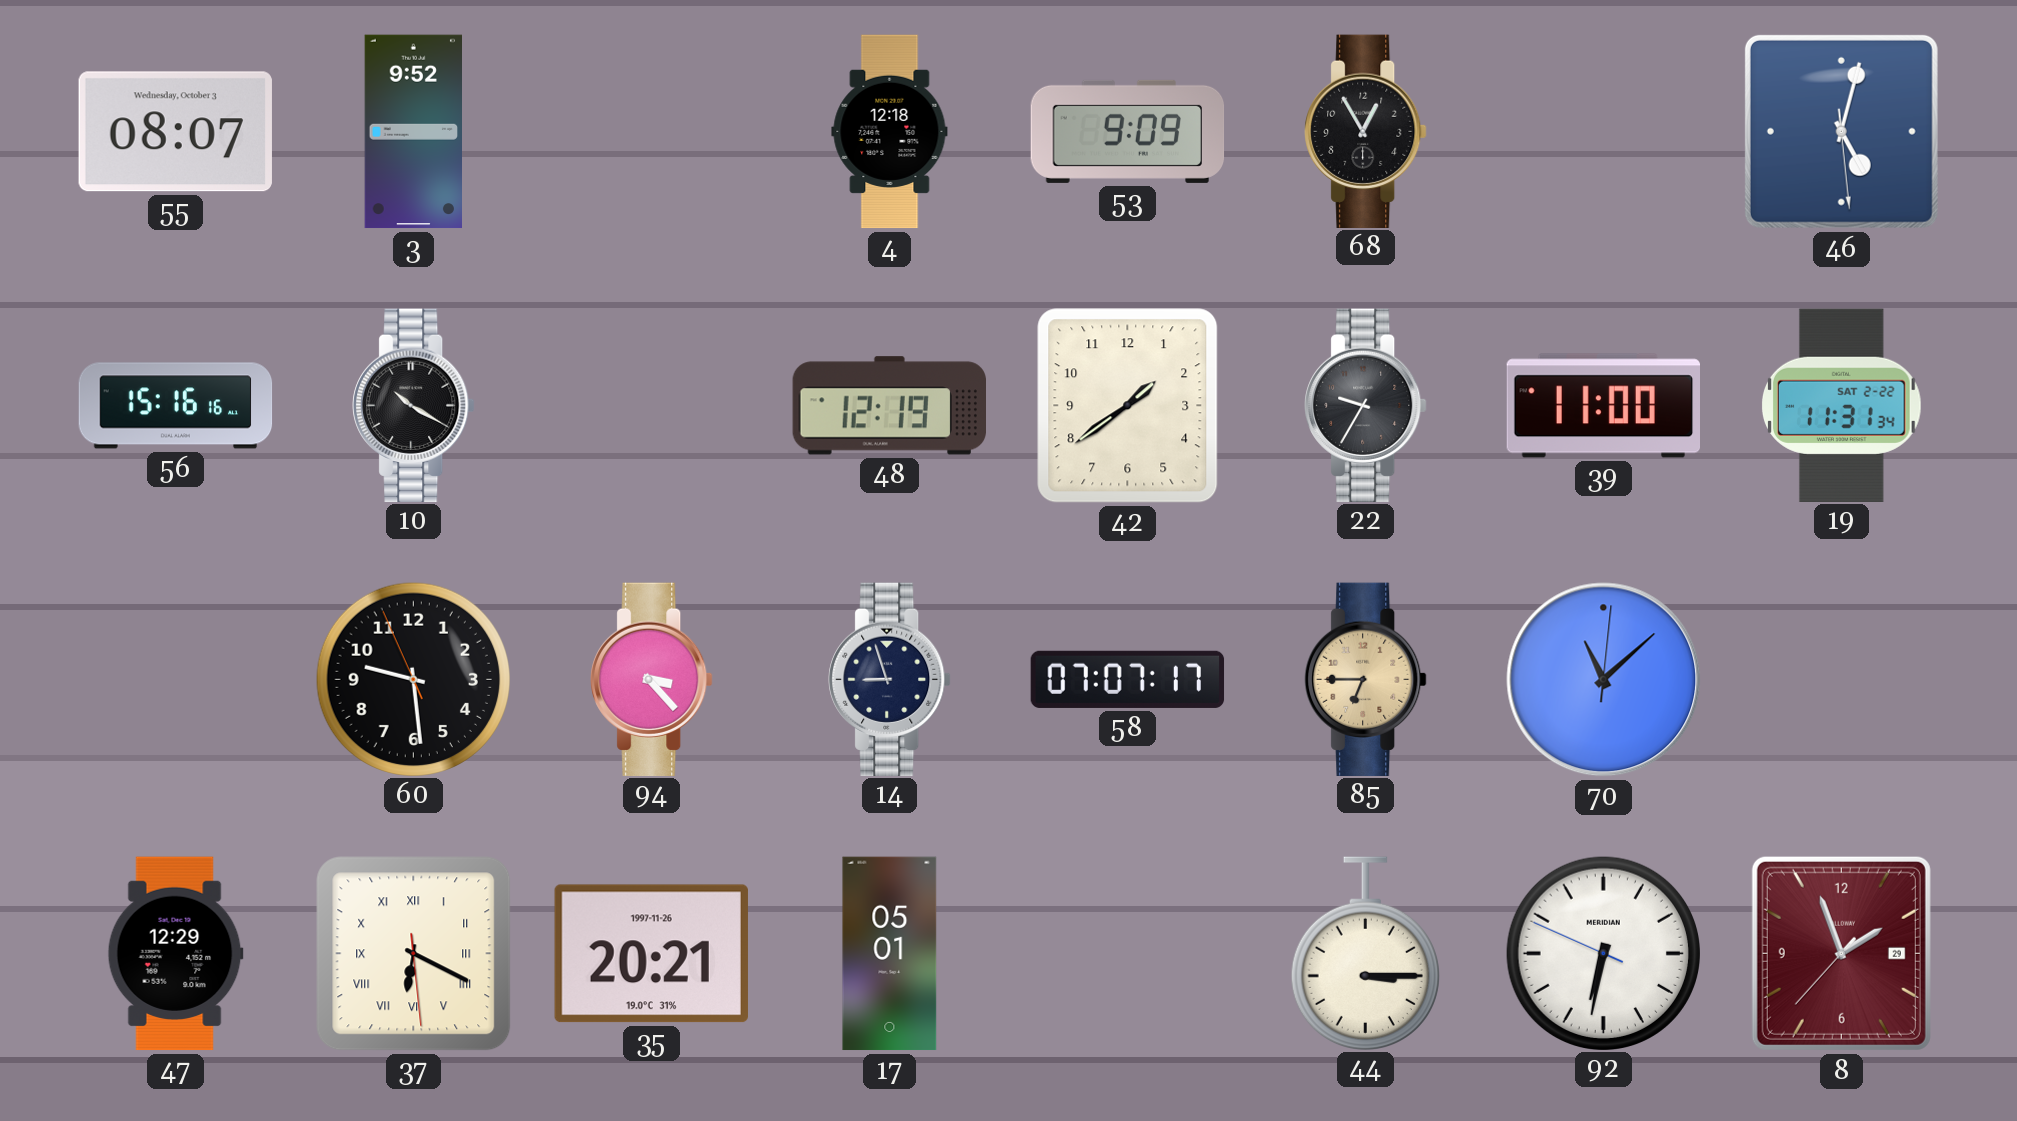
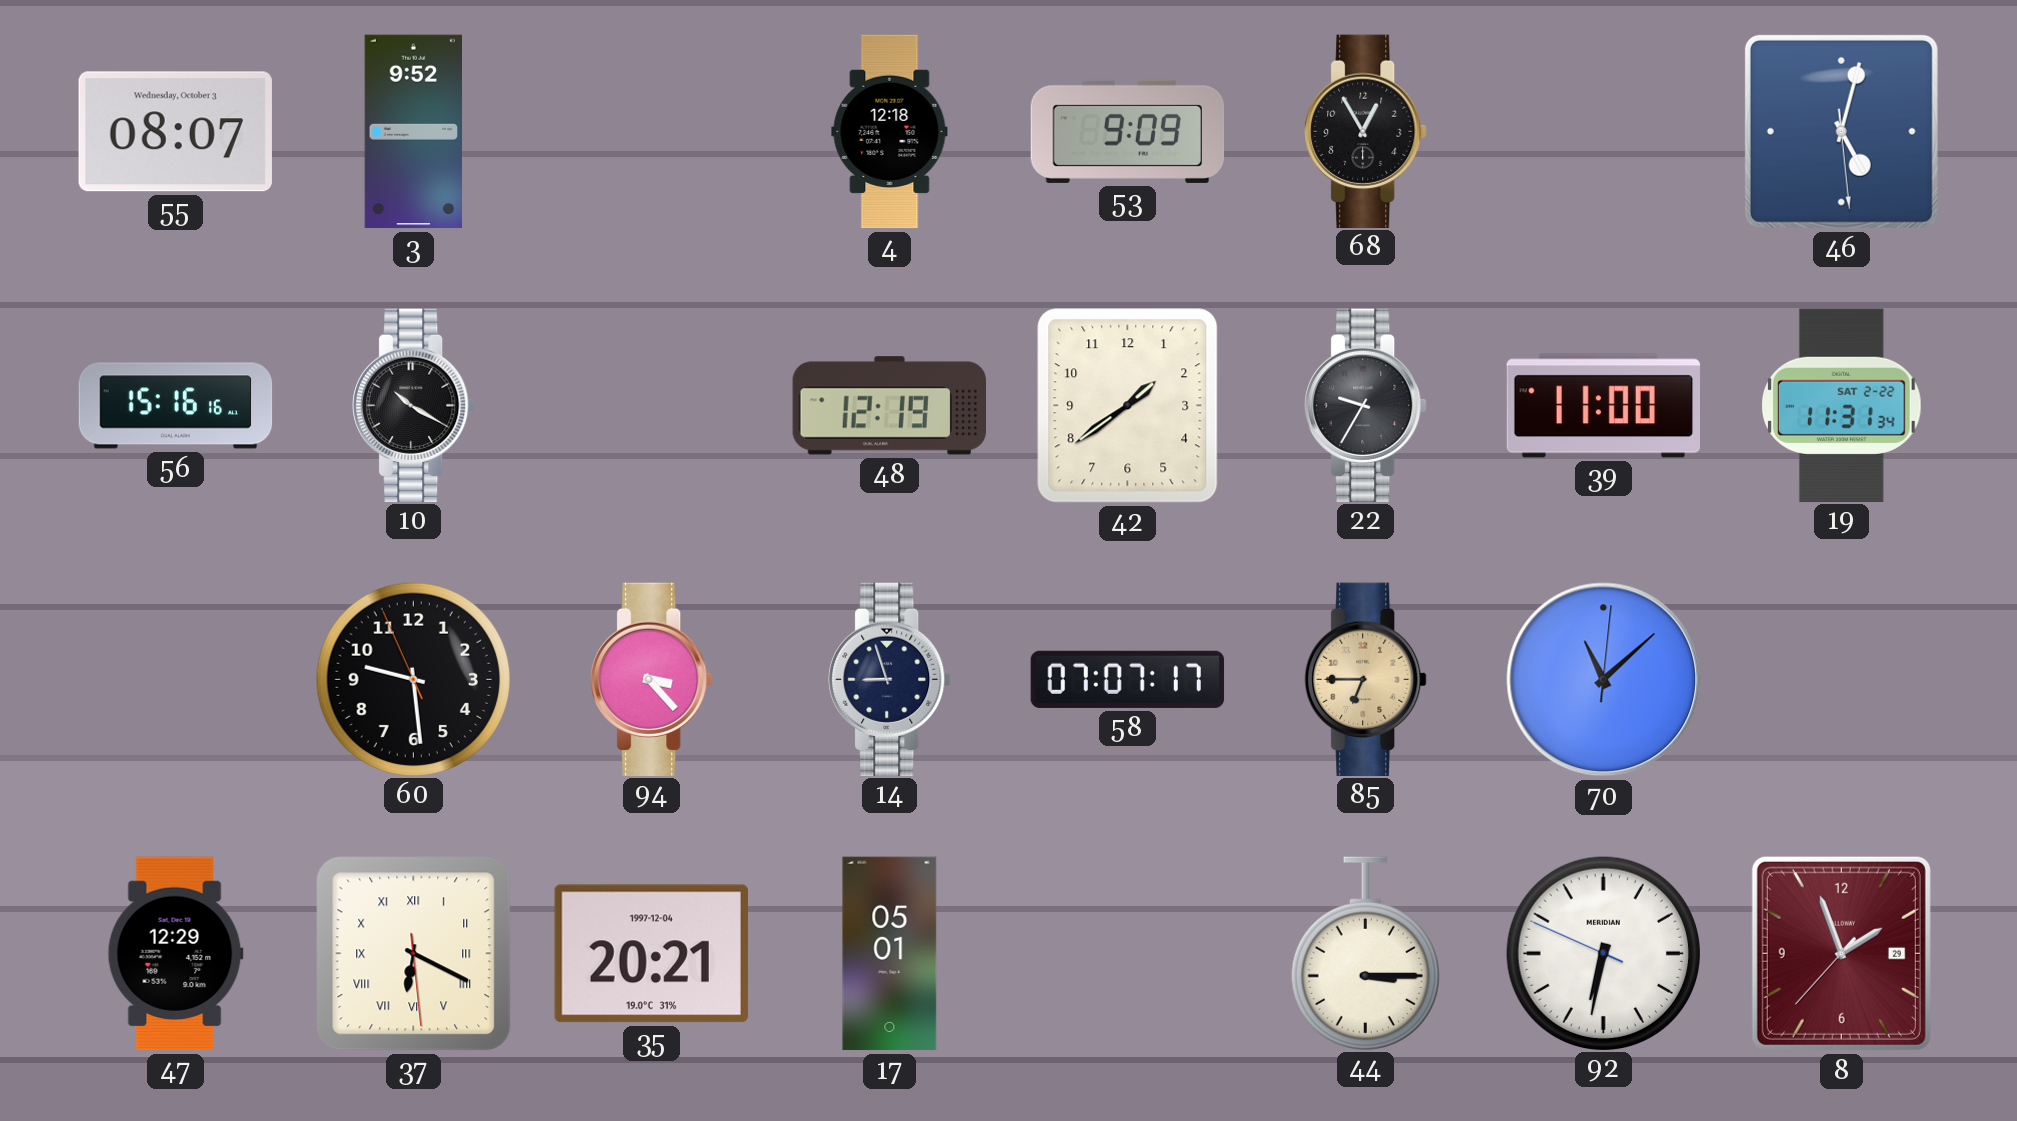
35 date: 1997-11-26 -> 1997-12-04
